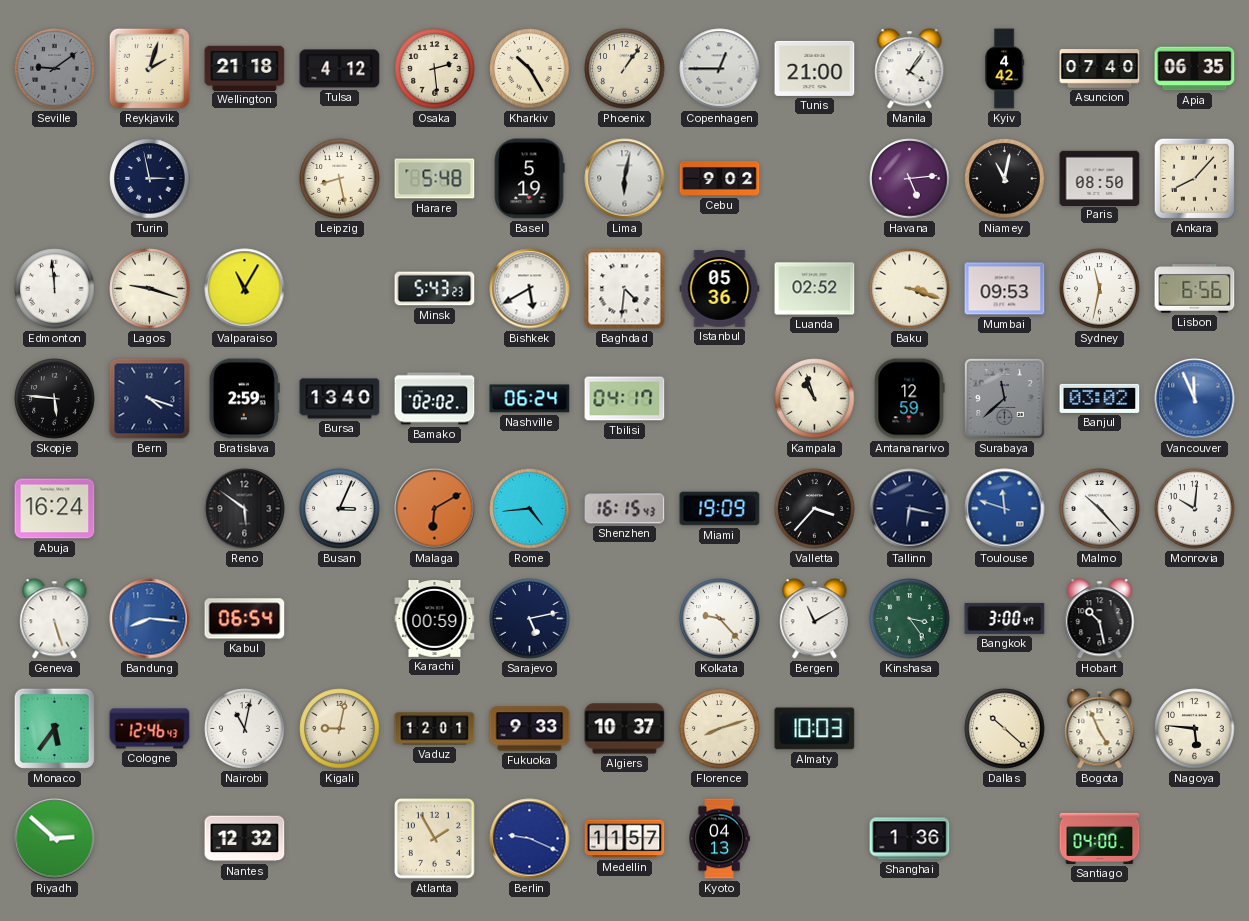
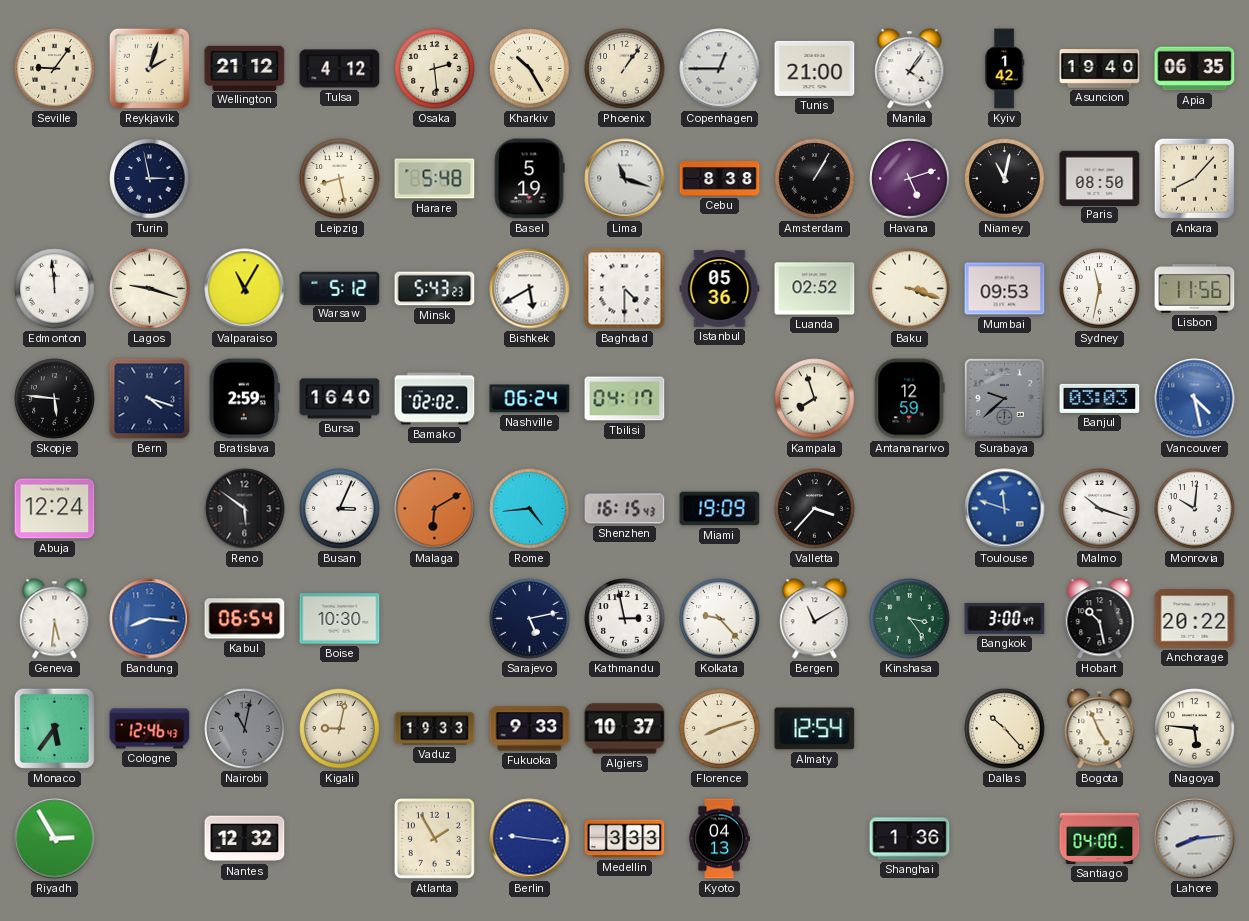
Seville: 9:09 -> 9:06
Seville dial: grey -> cream
Wellington: 21:18 -> 21:12
Kyiv: 4:42 -> 1:42
Asuncion: 07:40 -> 19:40
Lima: 6:02 -> 11:18
Cebu: 9:02 -> 8:38
Amsterdam: none -> 1:05
Havana: 5:14 -> 5:12
Warsaw: none -> 5:12
Baghdad: 4:31 -> 4:30
Lisbon: 6:56 -> 11:56
Bursa: 13:40 -> 16:40
Kampala: 10:57 -> 7:57
Surabaya: 11:38 -> 9:38
Banjul: 03:02 -> 03:03
Vancouver: 11:56 -> 4:28
Abuja: 16:24 -> 12:24
Tallinn: 6:17 -> none
Malmo: 10:23 -> 10:18
Geneva: 5:27 -> 5:31
Boise: none -> 10:30
Karachi: 00:59 -> none
Kathmandu: none -> 2:58
Anchorage: none -> 20:22
Nairobi dial: white -> grey
Vaduz: 12:01 -> 19:33
Almaty: 10:03 -> 12:54
Dallas: 10:22 -> 10:23
Riyadh: 2:52 -> 2:55
Berlin: 9:19 -> 9:16
Medellin: 11:57 -> 3:33
Lahore: none -> 8:14
